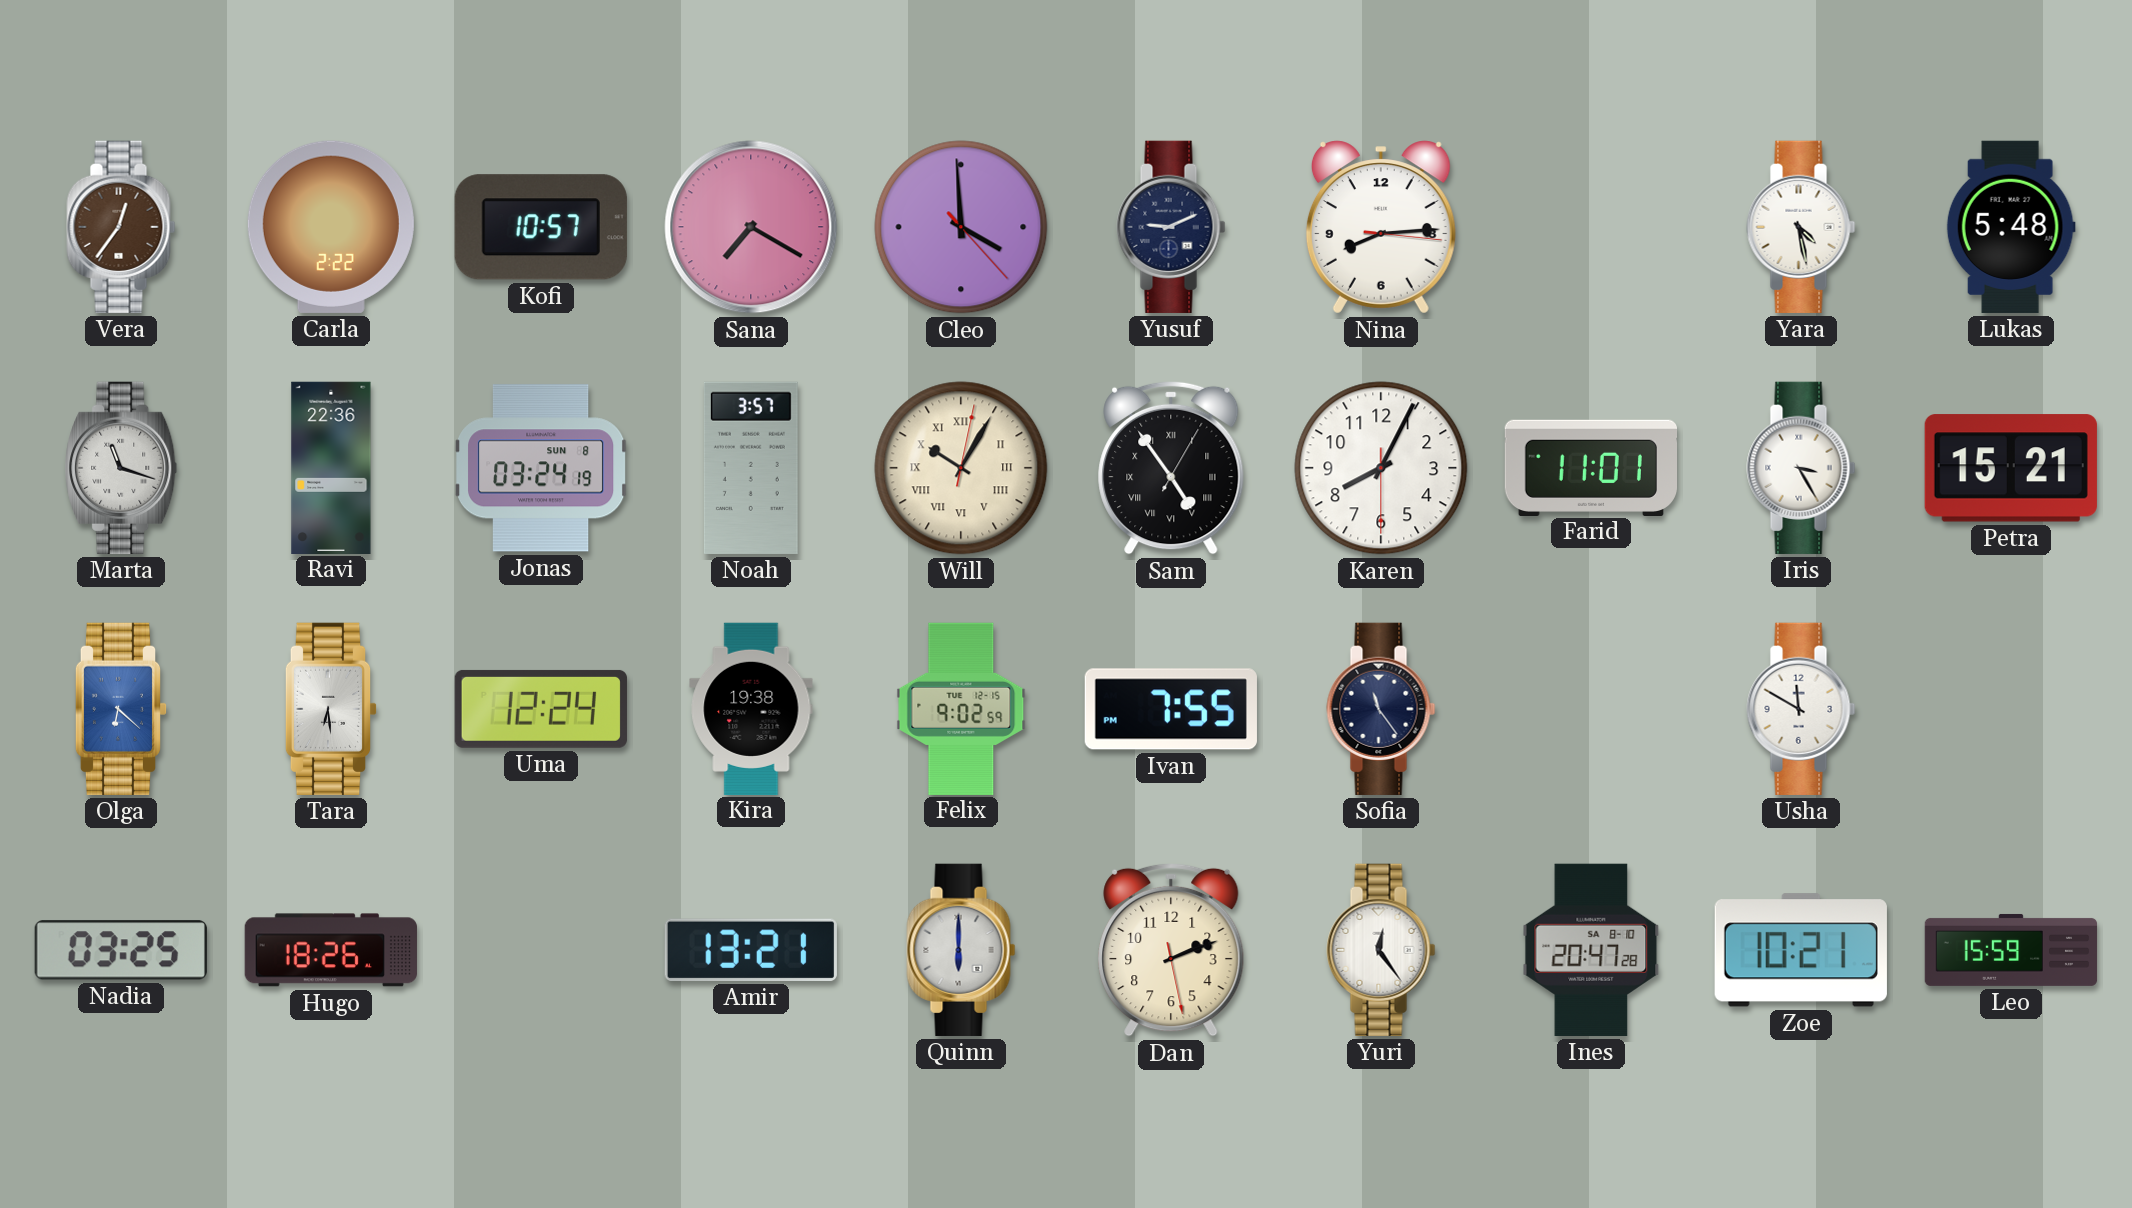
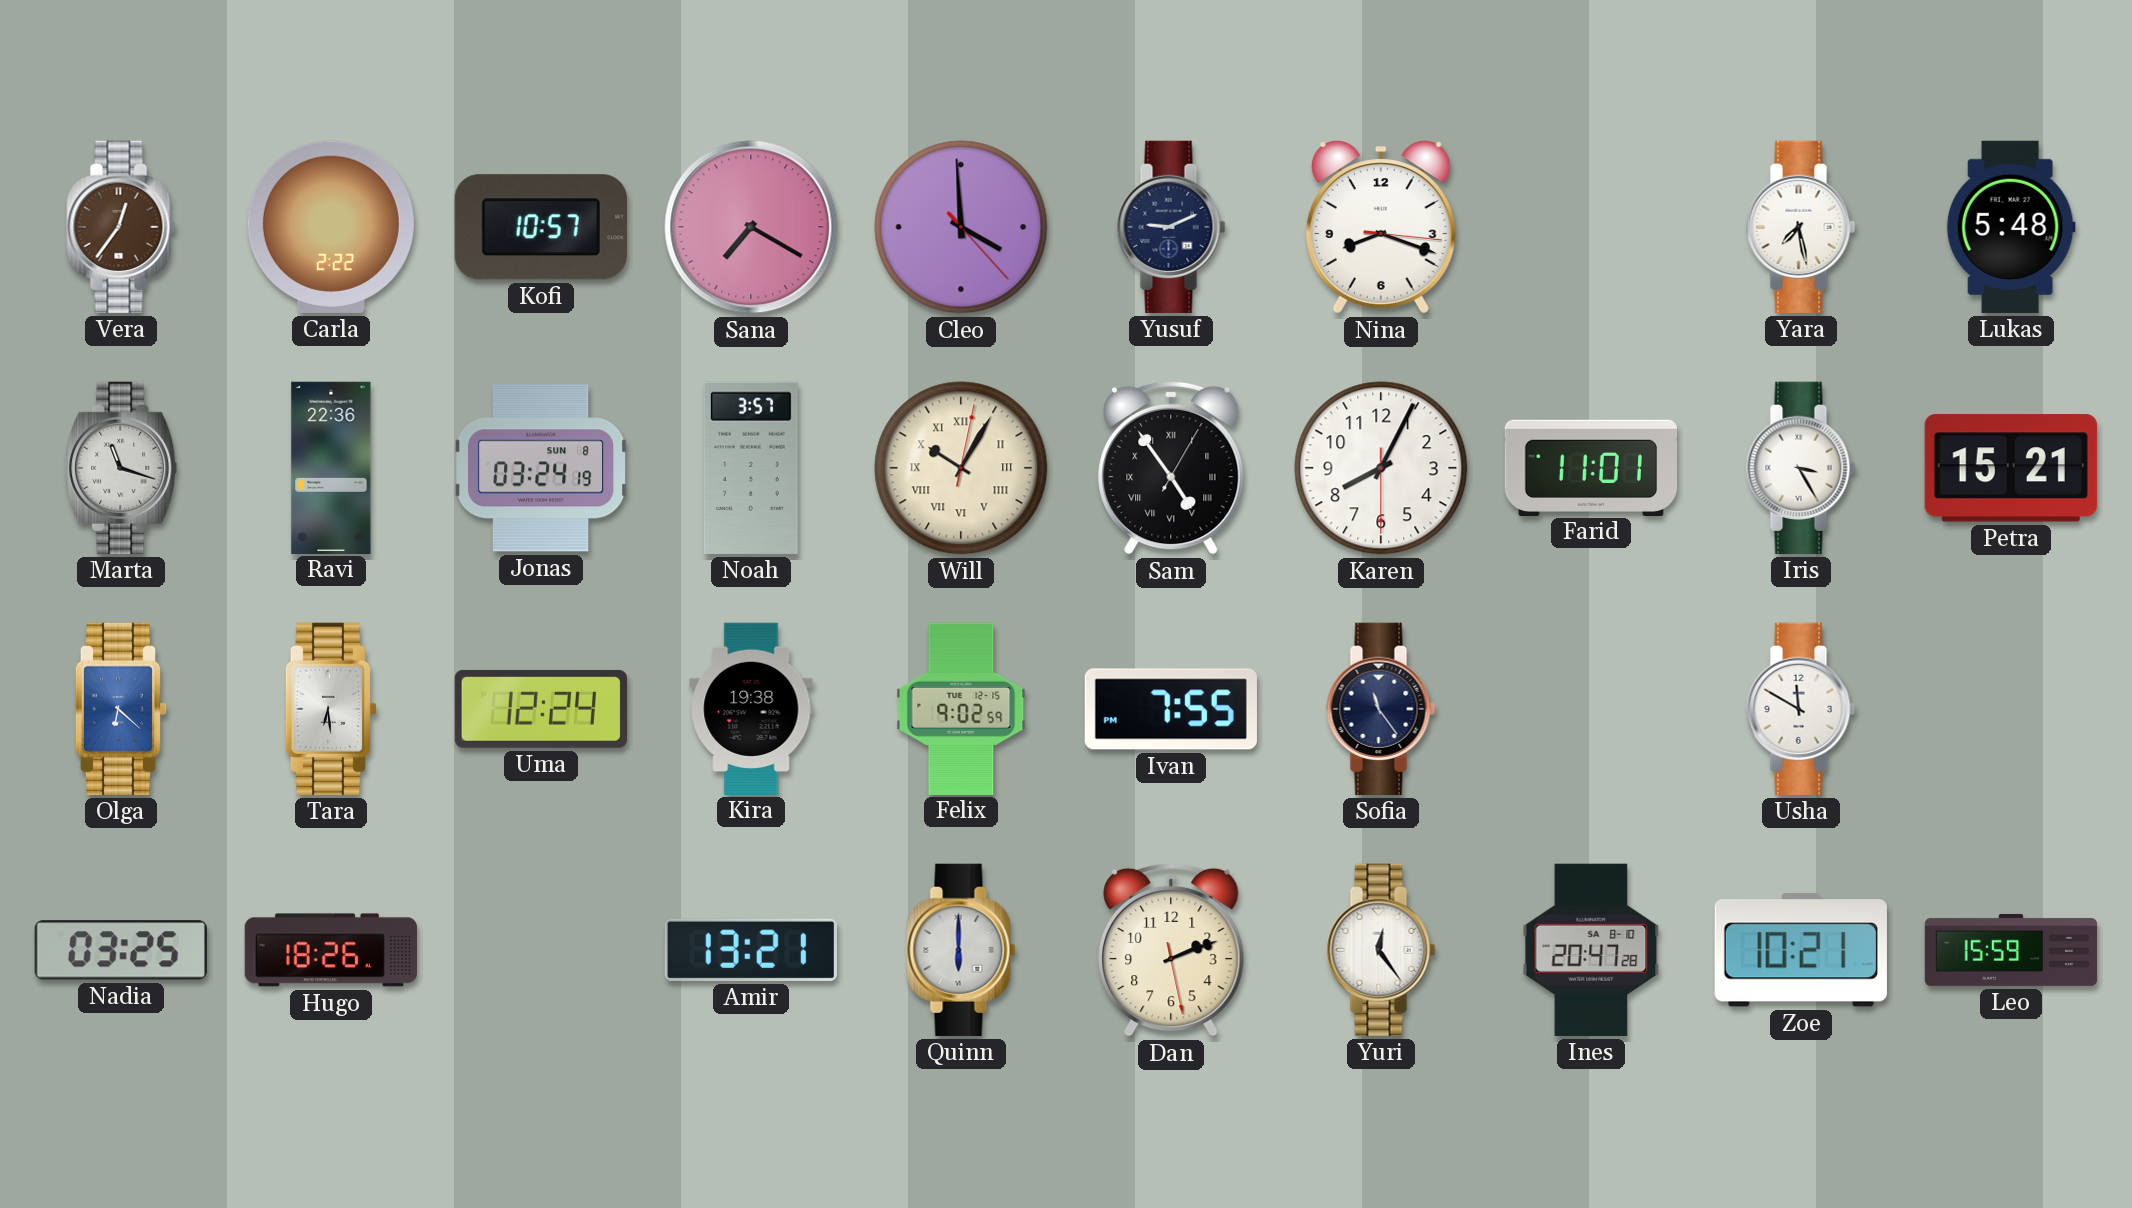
Nina: 8:14 -> 8:18
Yara: 4:28 -> 7:28
